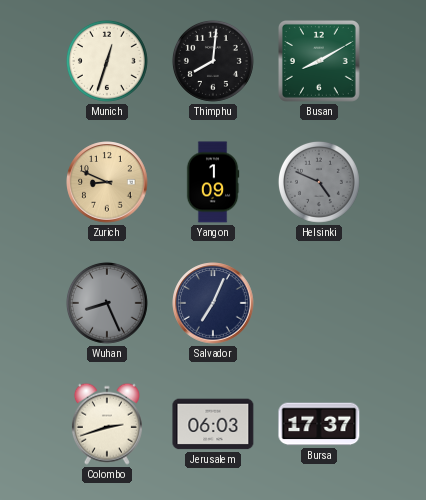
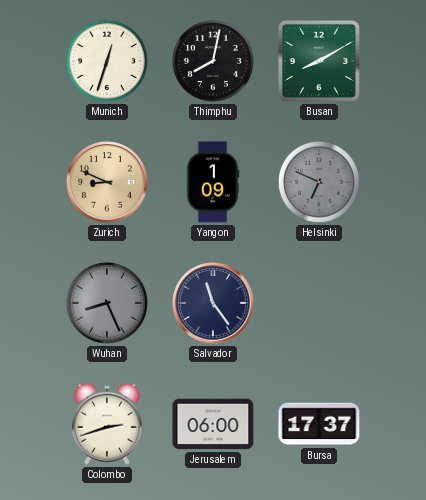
Thimphu: 8:01 -> 8:02
Helsinki: 4:49 -> 6:49
Salvador: 7:04 -> 11:24
Jerusalem: 06:03 -> 06:00
